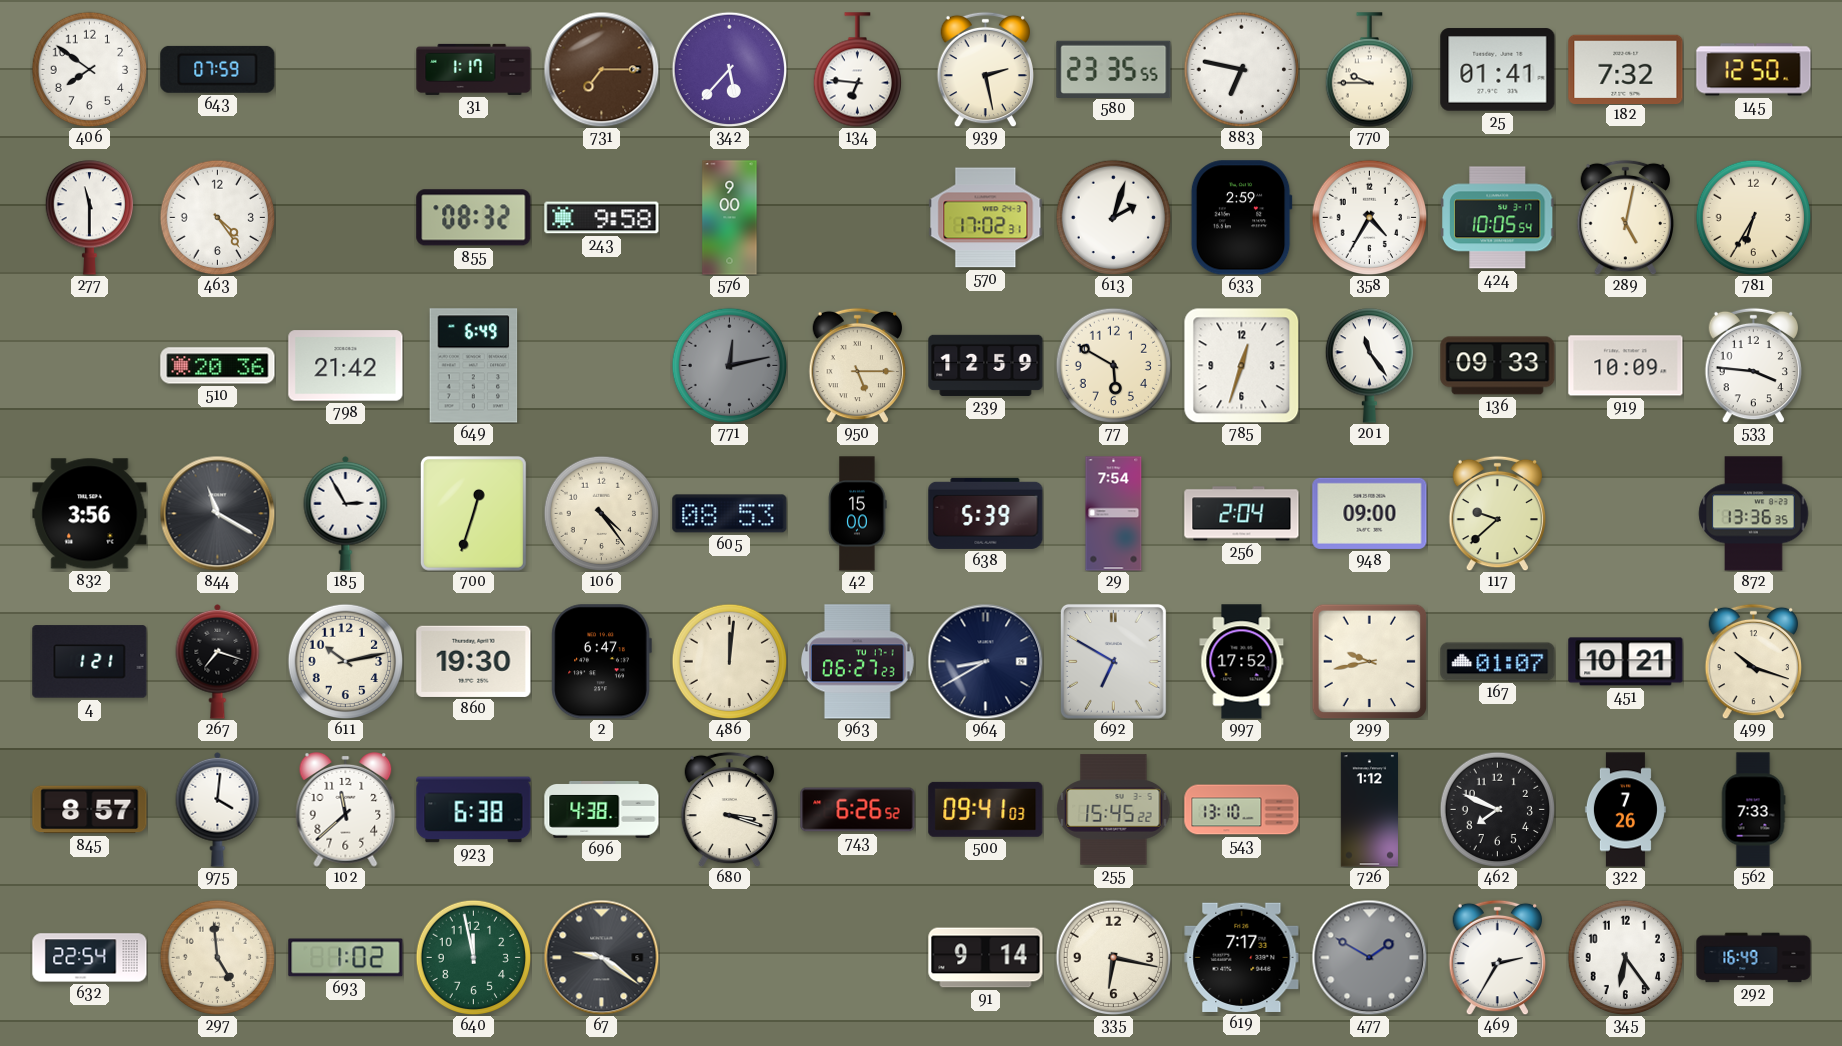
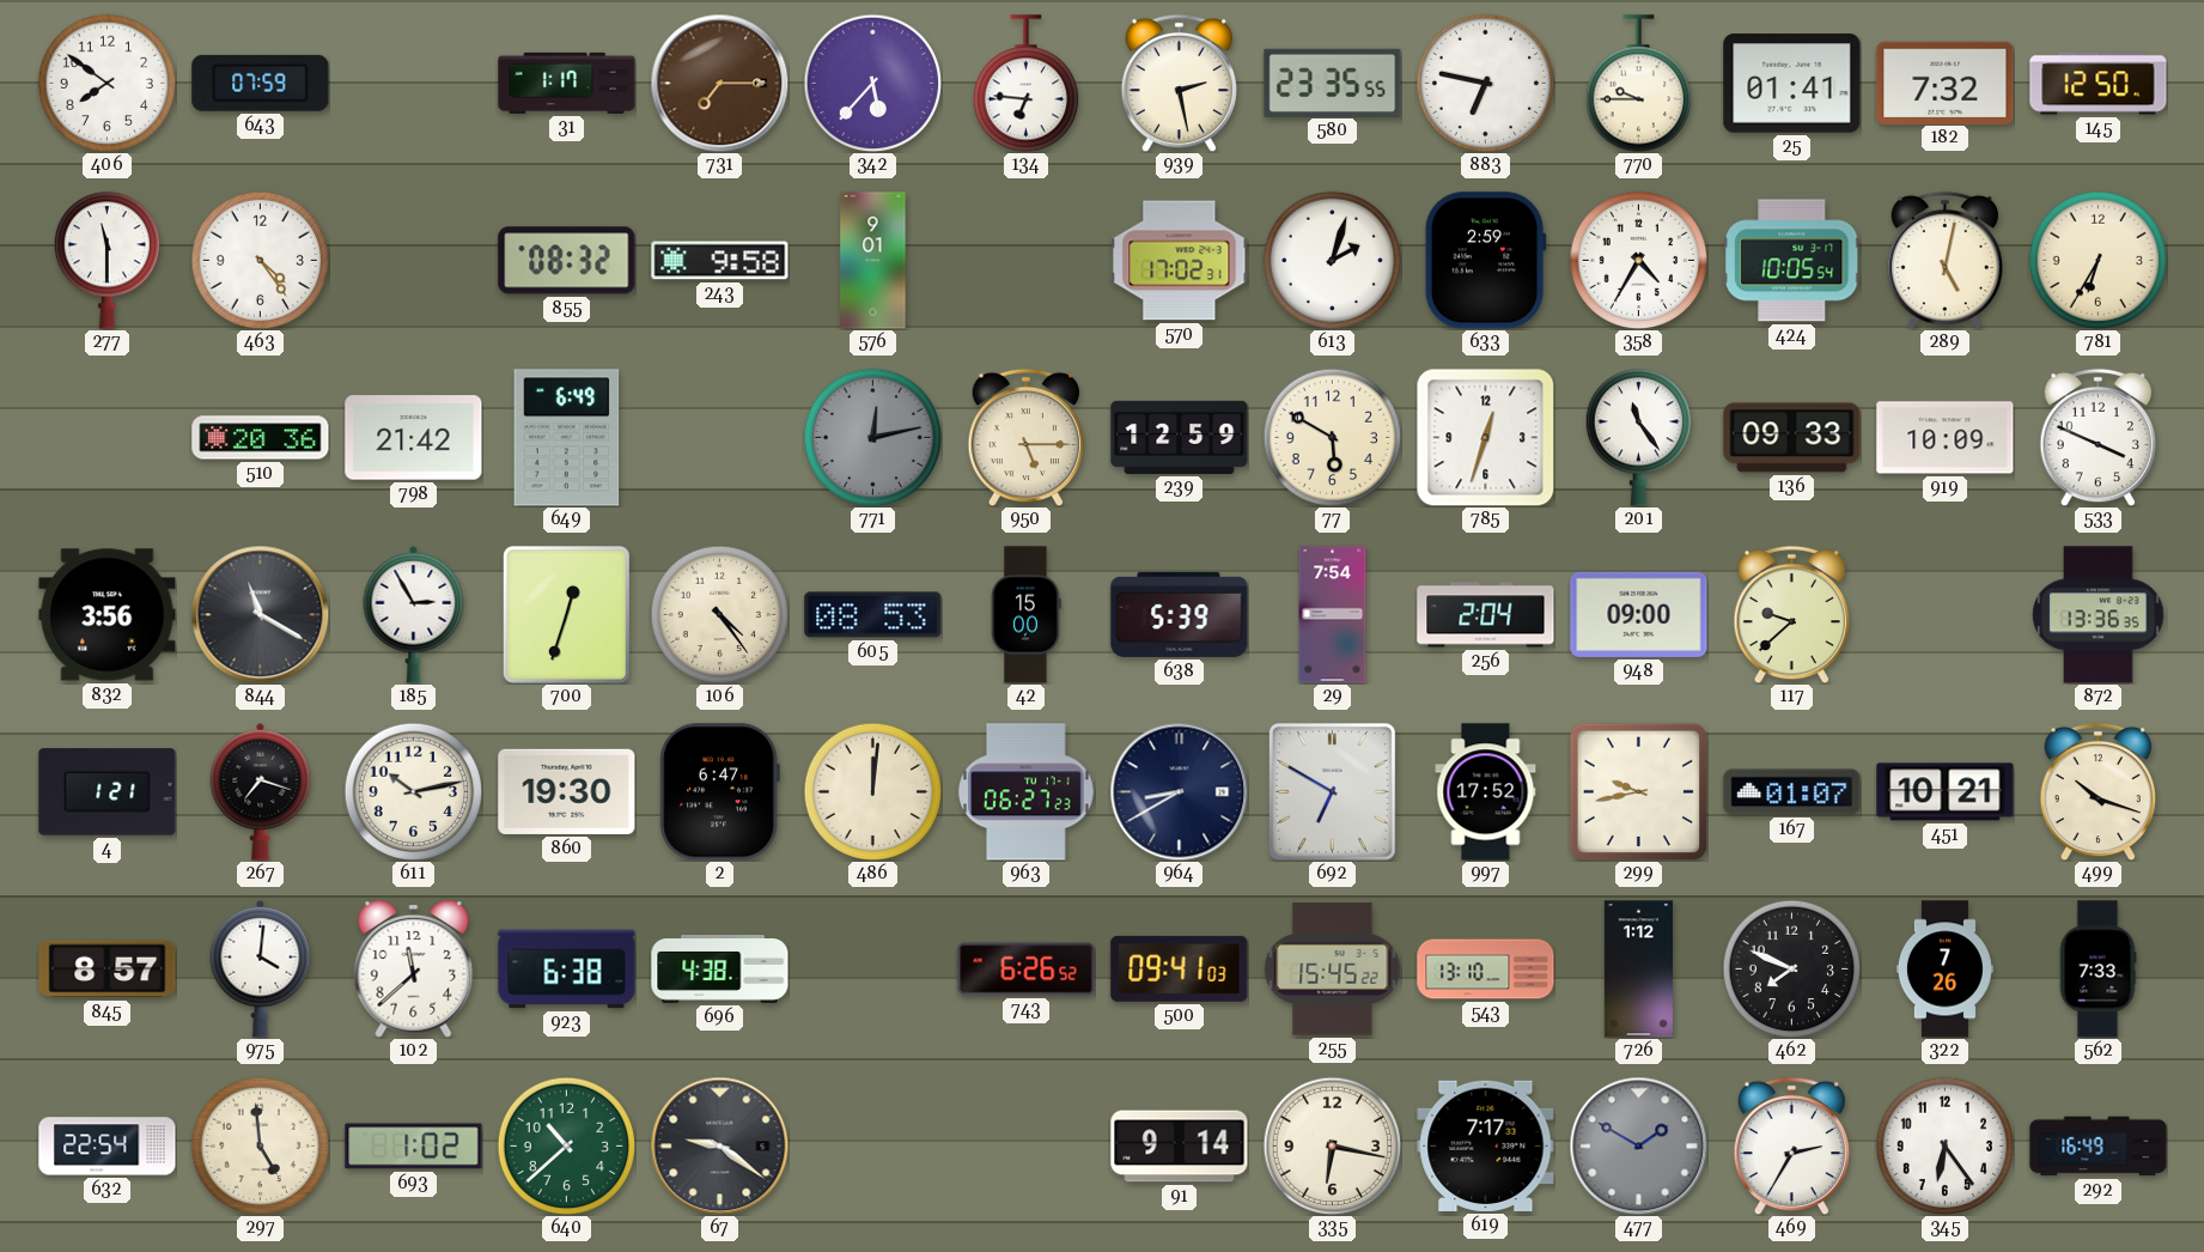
576: 9:00 -> 9:01
533: 3:46 -> 3:49
680: 3:18 -> none
640: 11:58 -> 10:38
